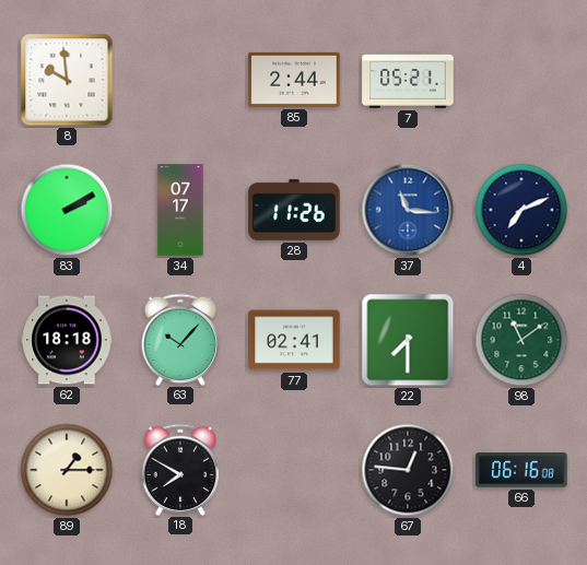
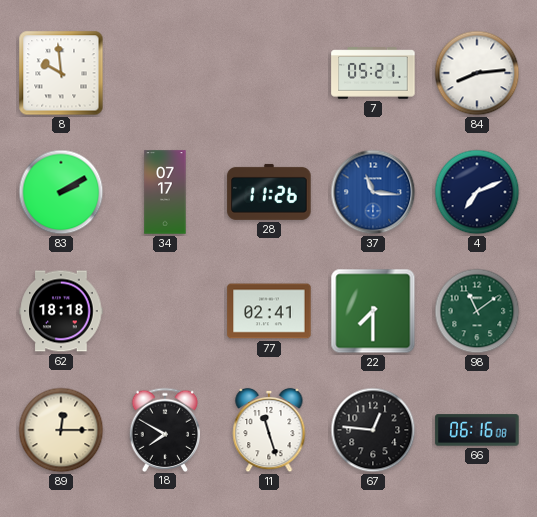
85: 2:44 -> none
84: none -> 8:14
63: 10:07 -> none
89: 1:15 -> 12:15
11: none -> 11:27
